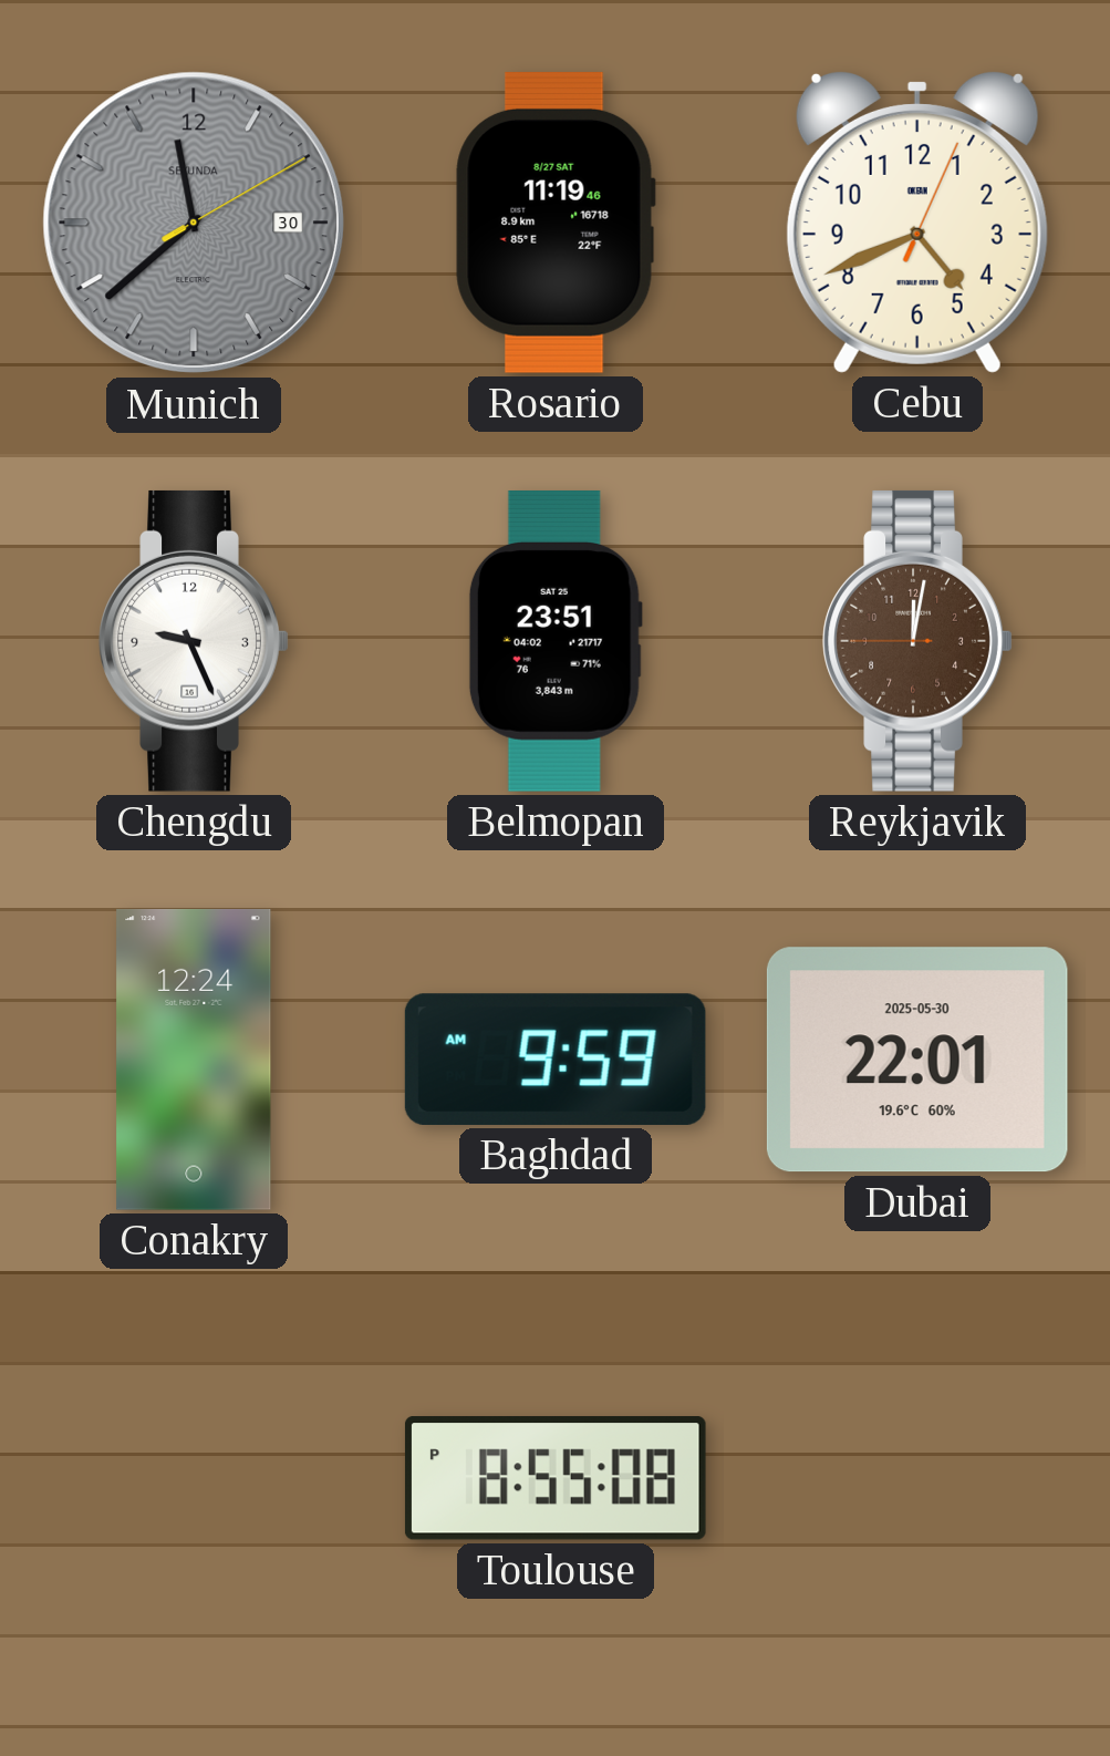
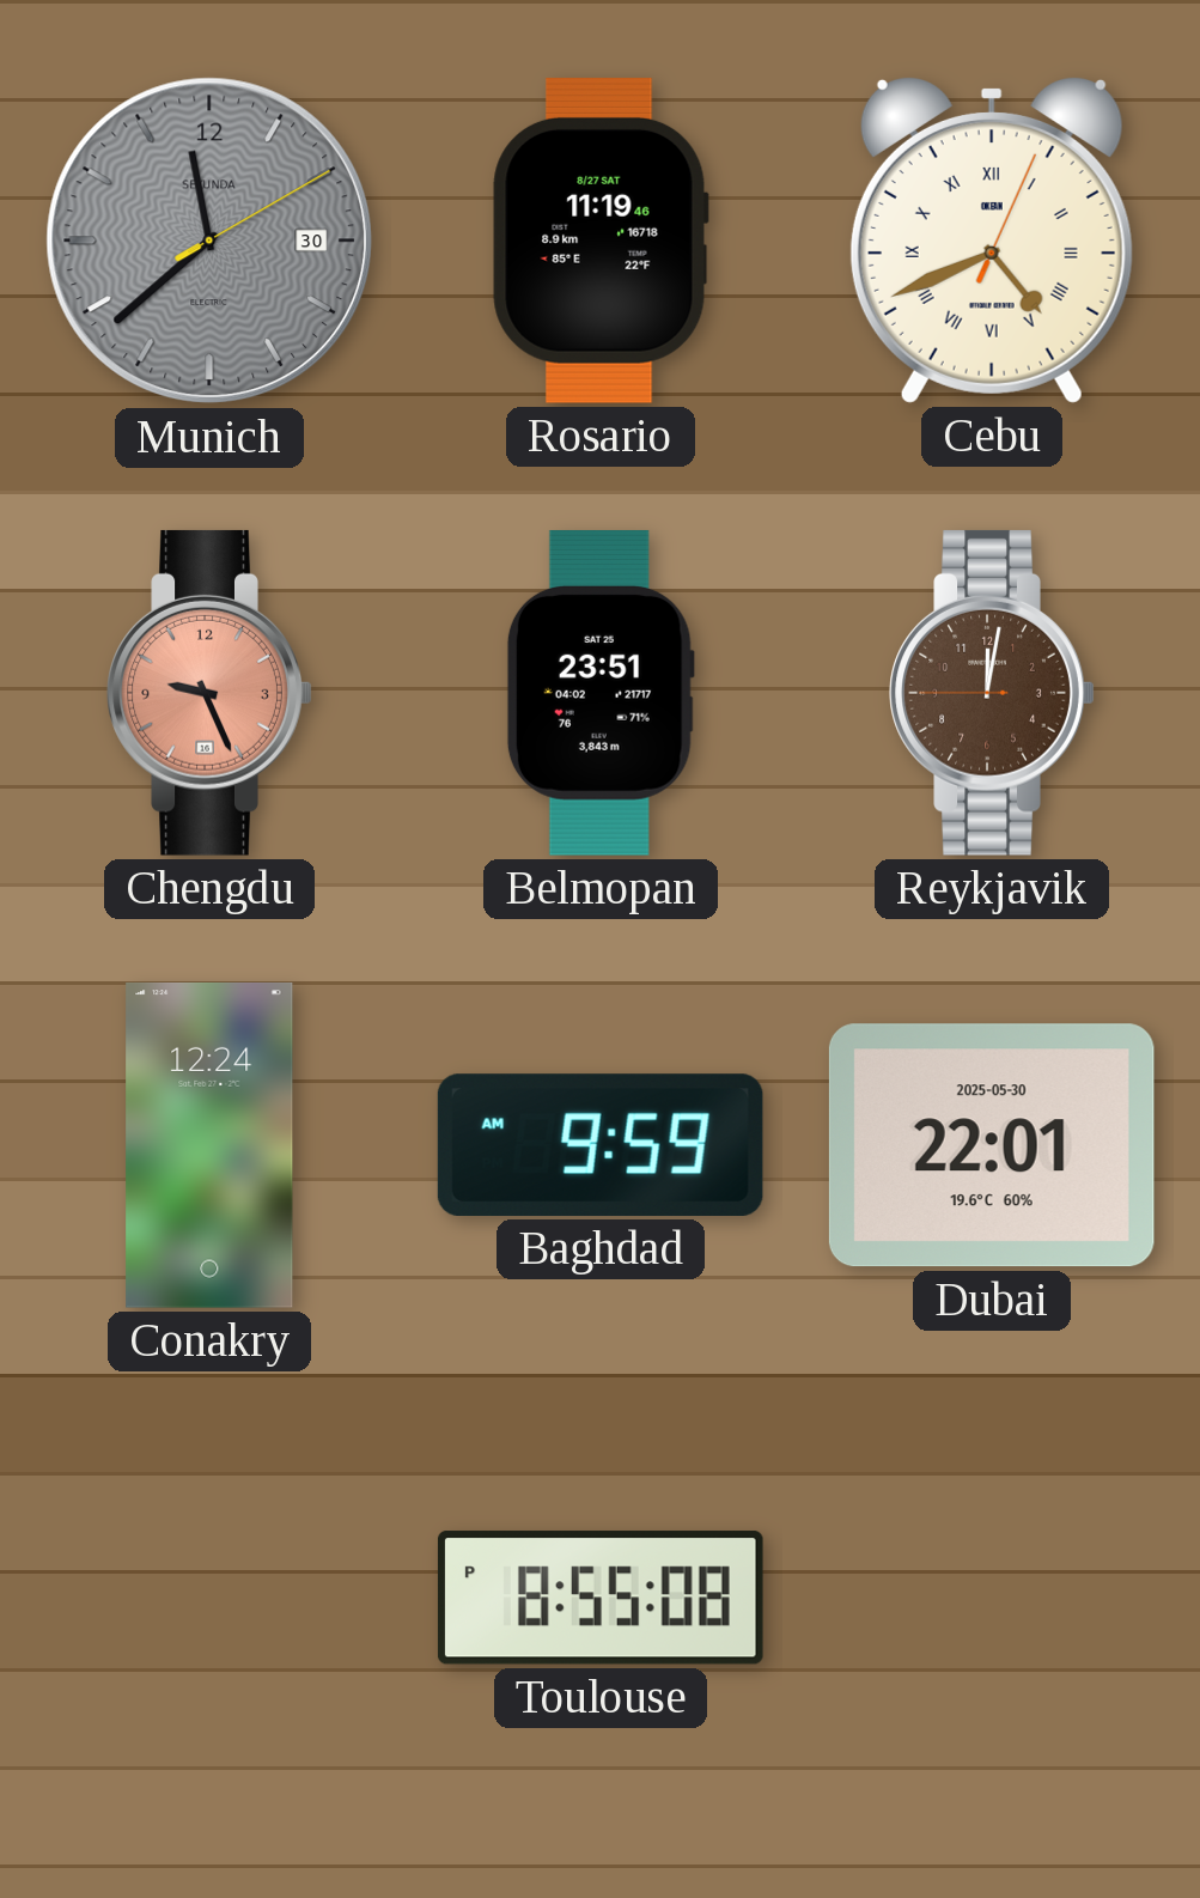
Cebu numerals: Arabic -> Roman
Chengdu dial: white -> salmon
